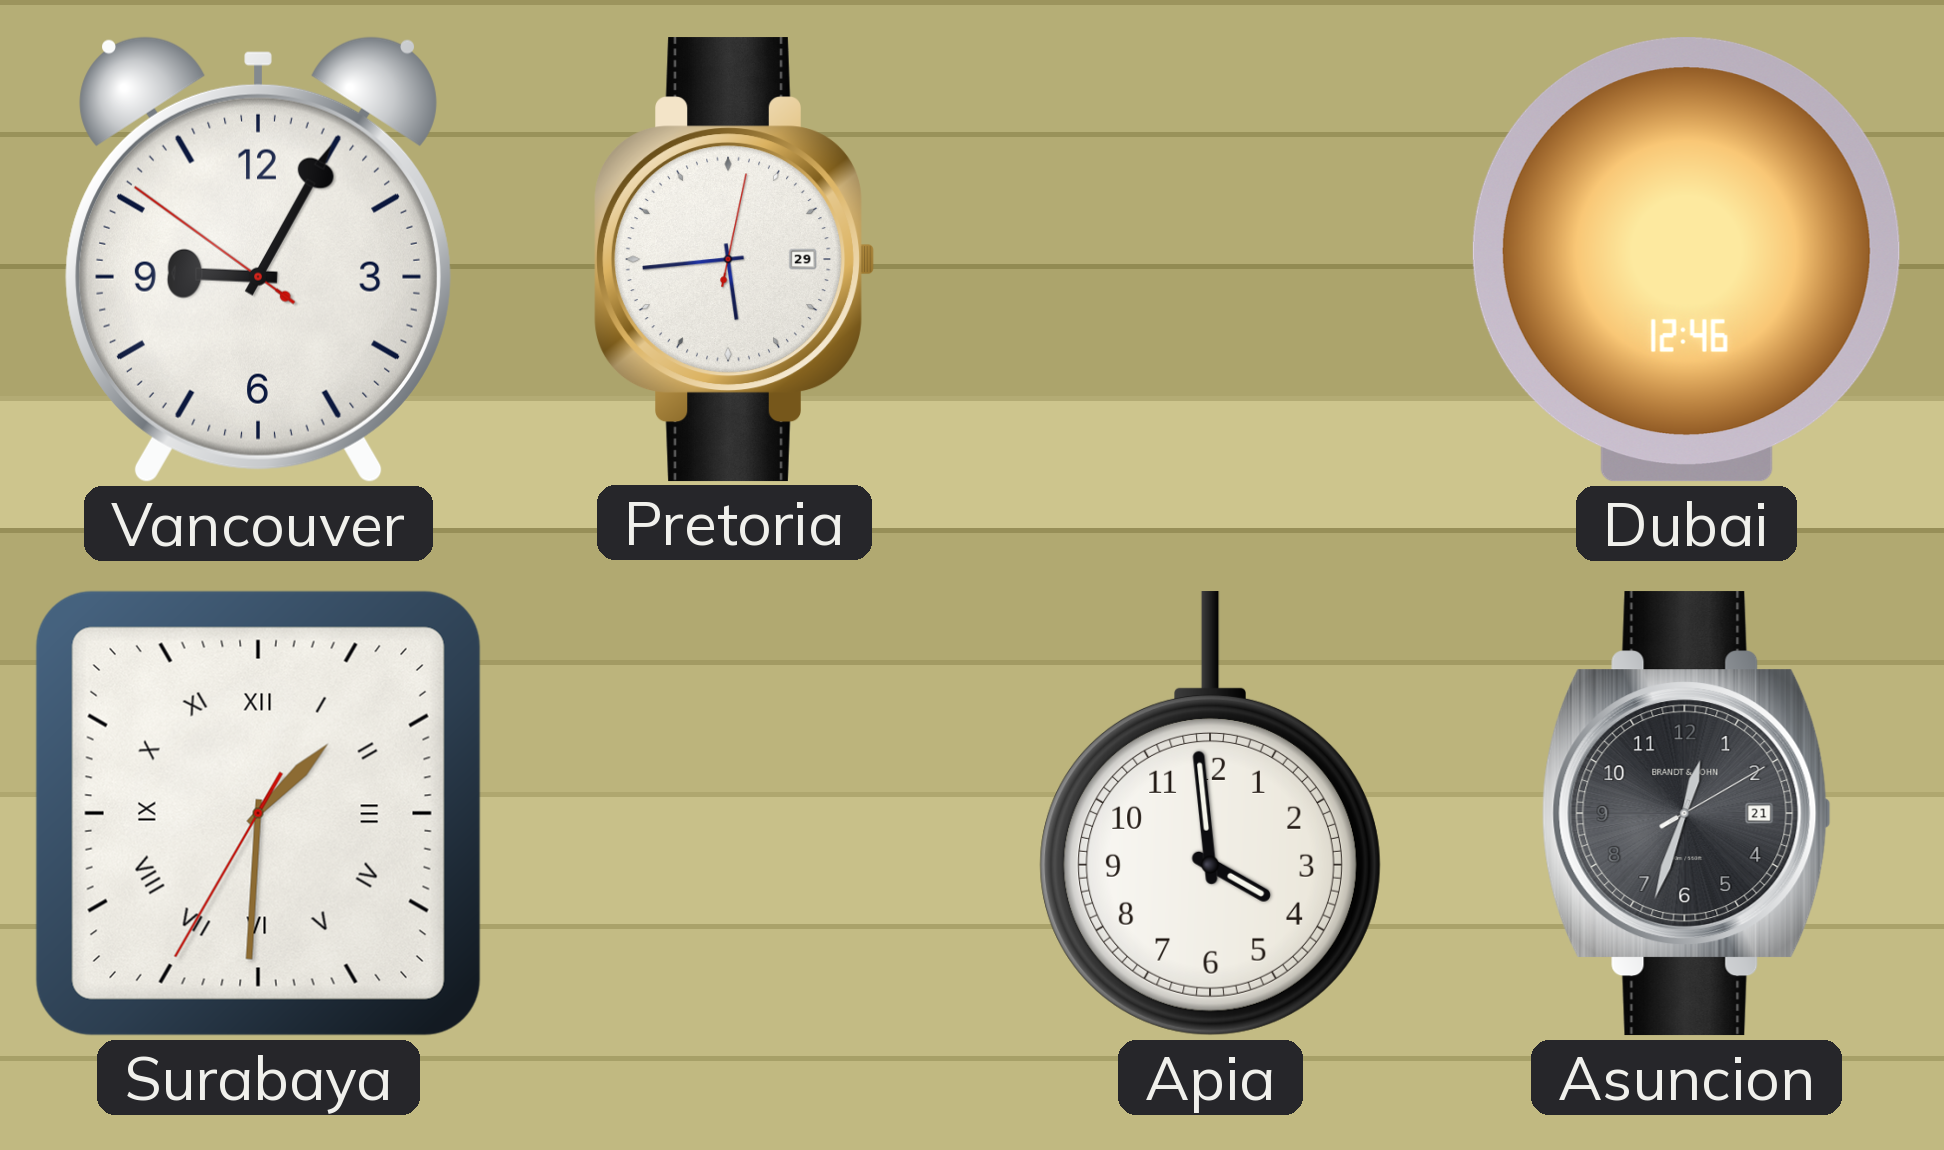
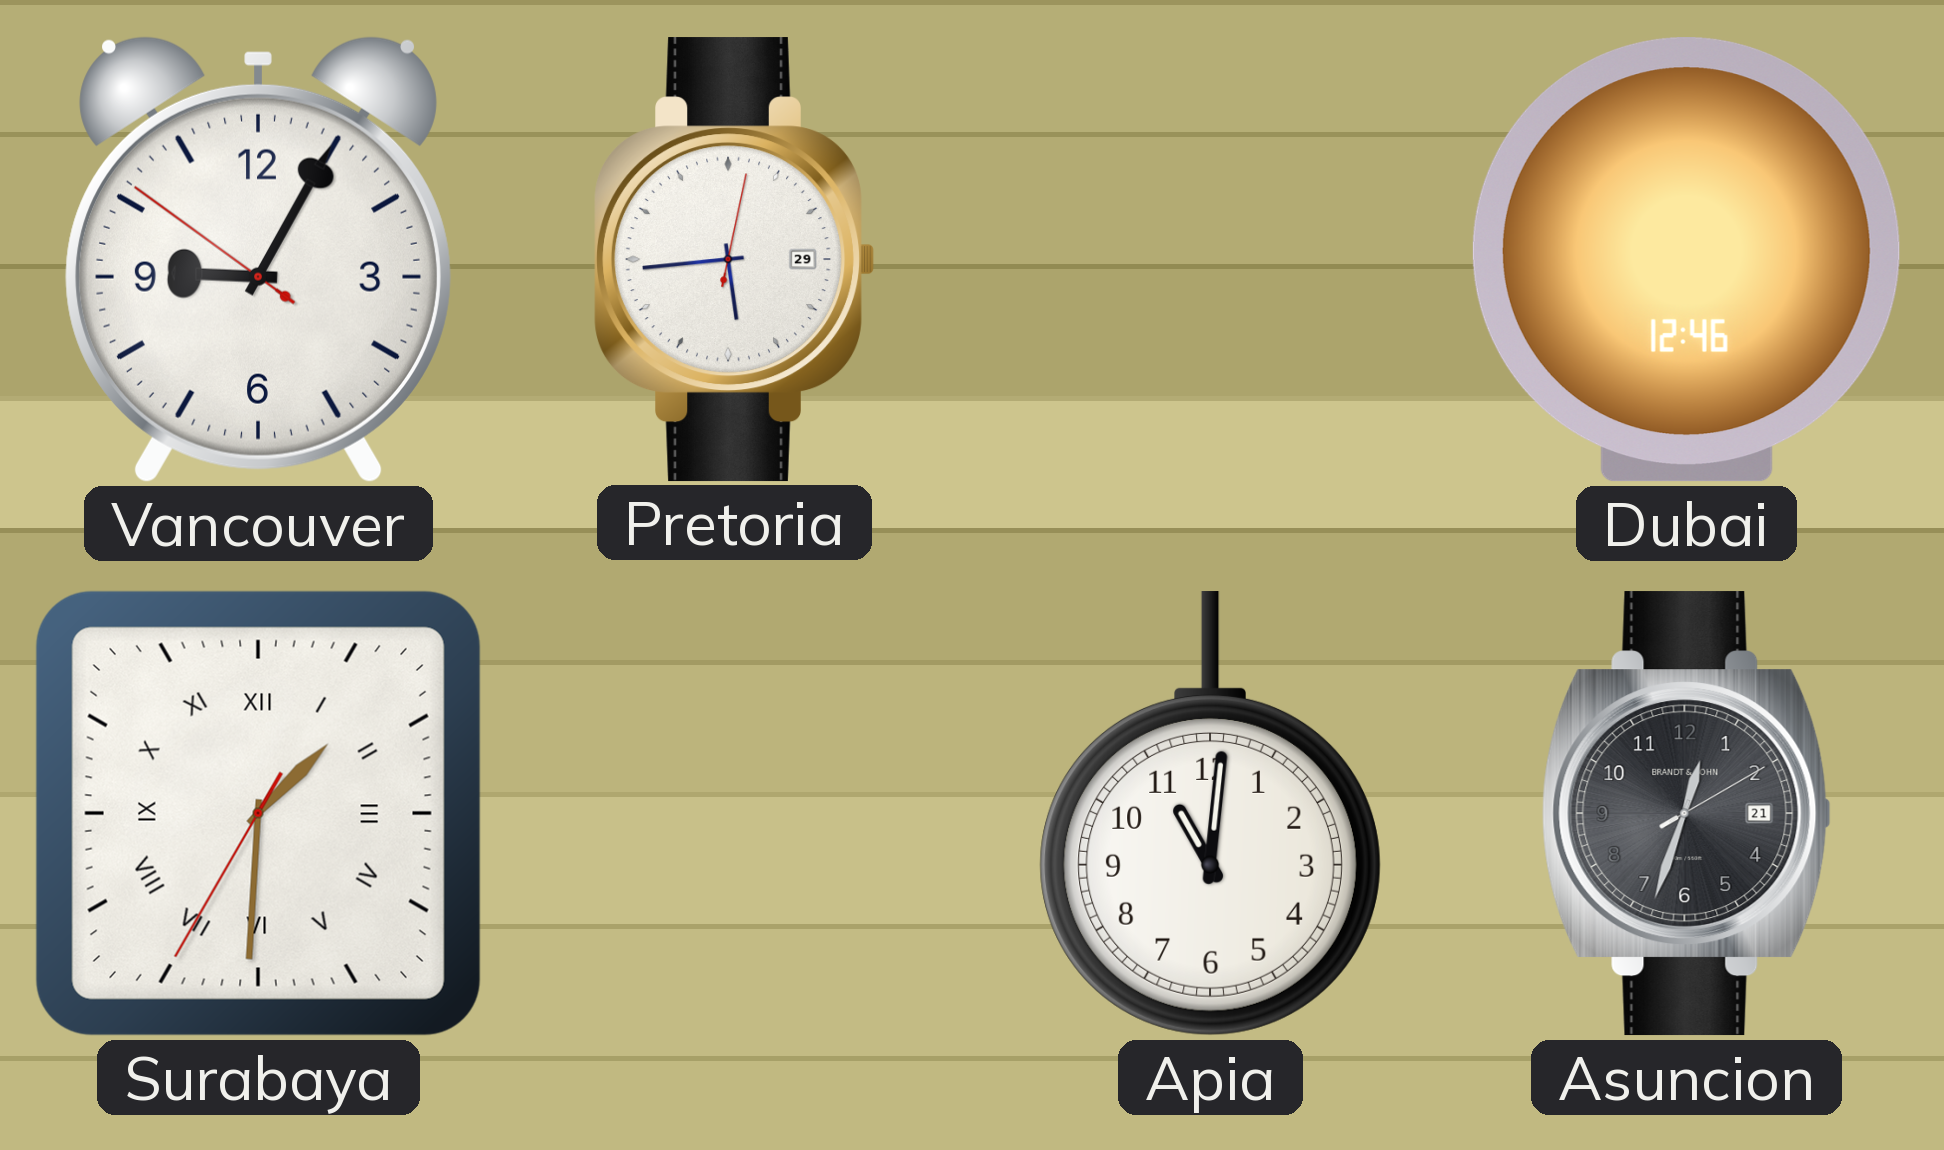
Apia: 3:59 -> 11:01
